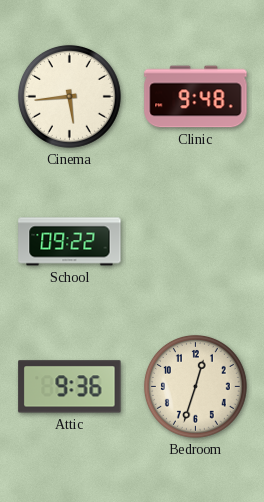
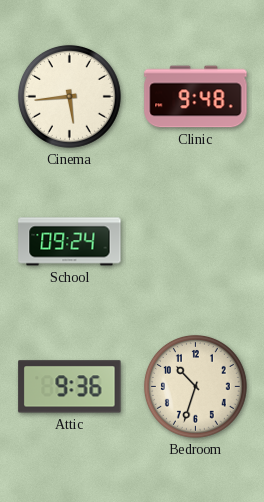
School: 09:22 -> 09:24
Bedroom: 12:33 -> 10:33
